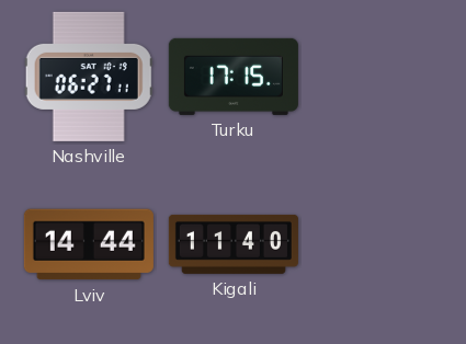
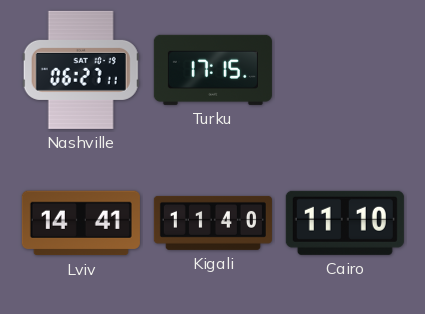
Lviv: 14:44 -> 14:41
Cairo: none -> 11:10
